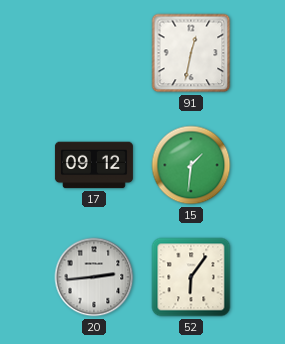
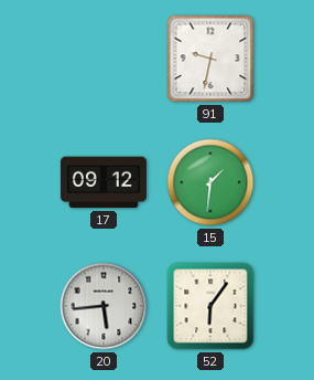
91: 12:32 -> 9:32
20: 2:44 -> 5:44
